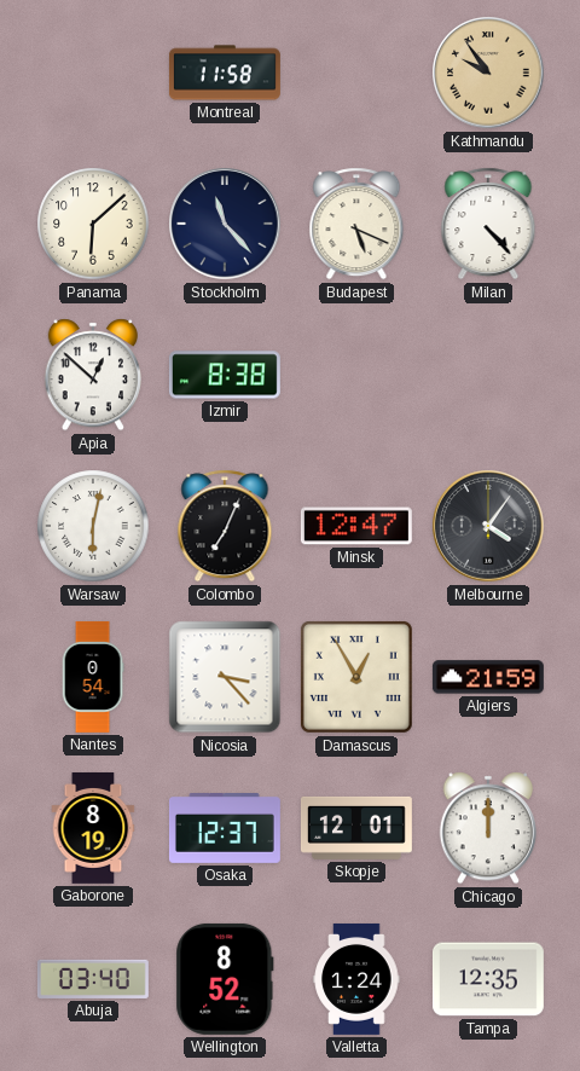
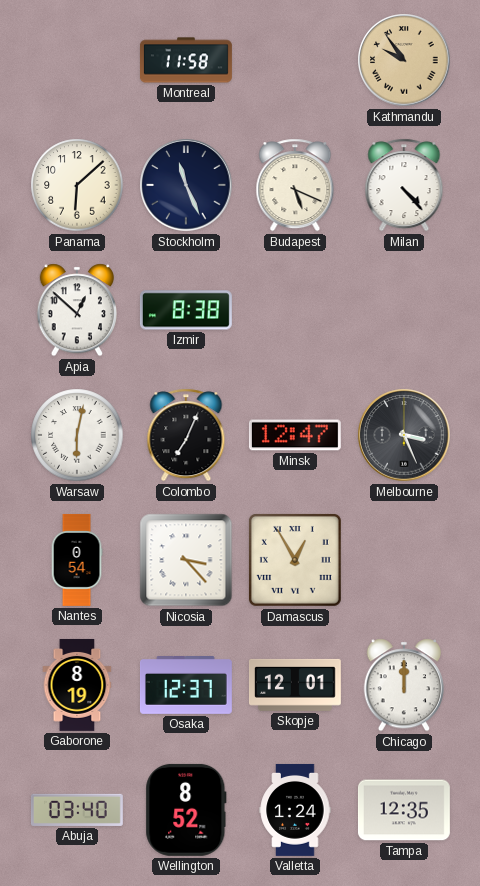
Stockholm: 11:23 -> 11:26
Melbourne: 4:06 -> 3:26
Algiers: 21:59 -> none
